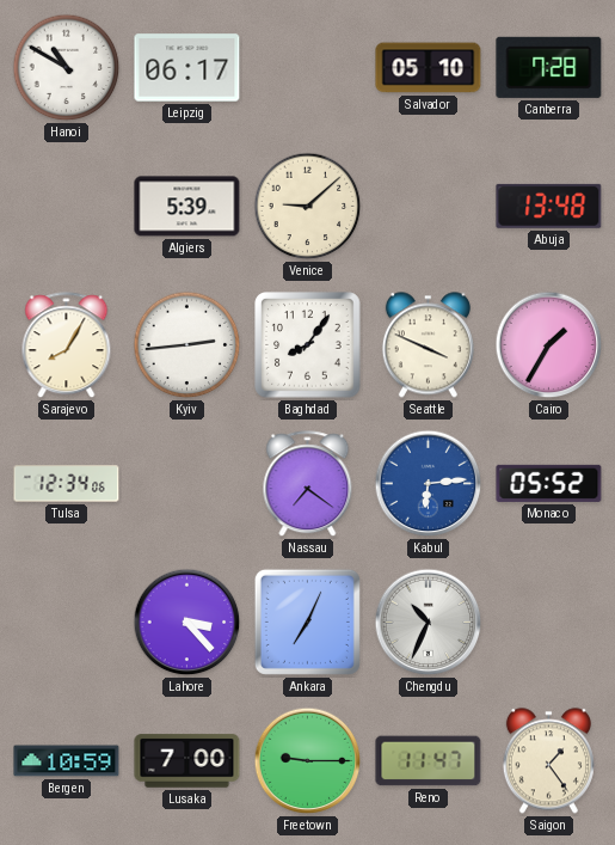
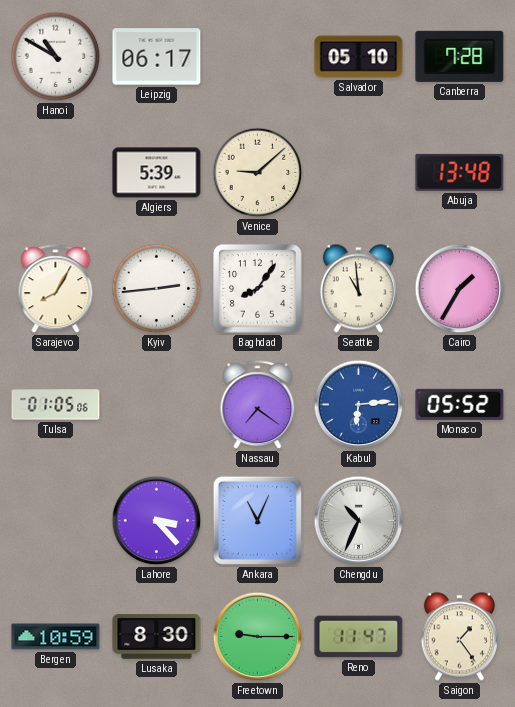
Seattle: 3:49 -> 10:59
Tulsa: 12:34 -> 01:05
Ankara: 7:04 -> 11:04
Lusaka: 7:00 -> 8:30
